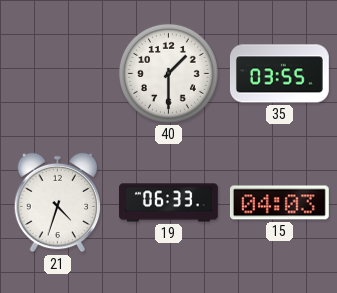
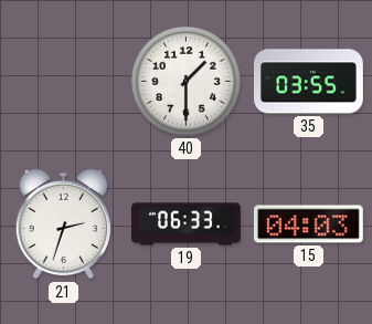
21: 4:33 -> 2:33
